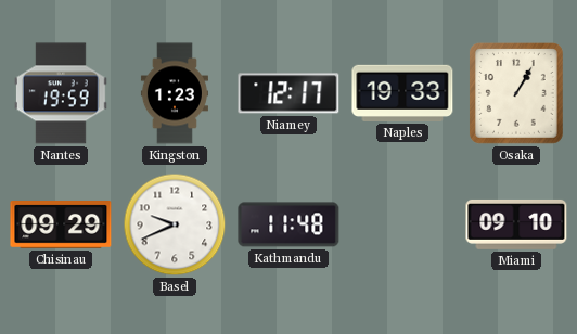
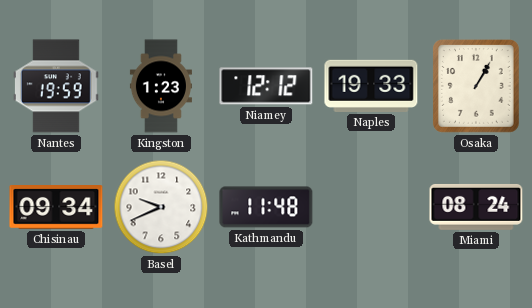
Niamey: 12:17 -> 12:12
Chisinau: 09:29 -> 09:34
Miami: 09:10 -> 08:24
